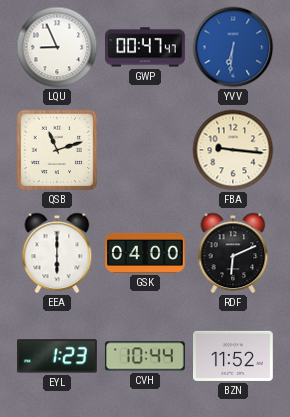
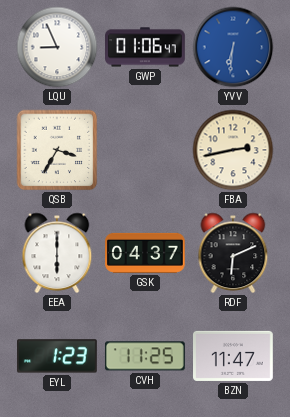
GWP: 00:47 -> 01:06
QSB: 11:12 -> 3:35
FBA: 9:16 -> 2:43
GSK: 04:00 -> 04:37
CVH: 10:44 -> 11:25
BZN: 11:52 -> 11:47
